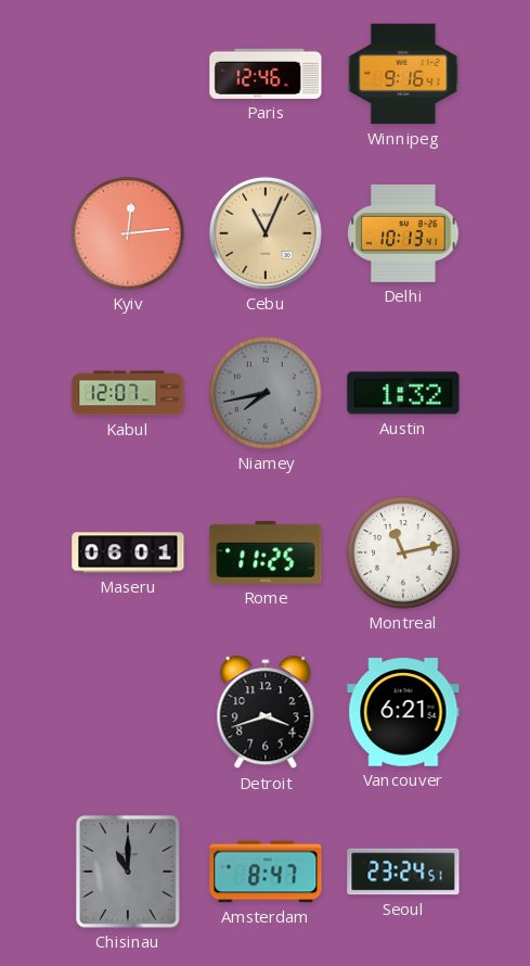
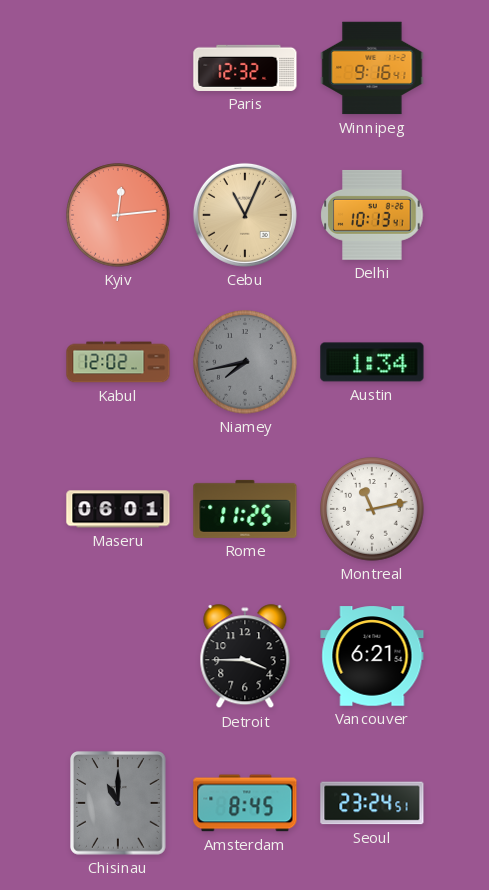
Paris: 12:46 -> 12:32
Kabul: 12:07 -> 12:02
Austin: 1:32 -> 1:34
Detroit: 3:42 -> 3:45
Amsterdam: 8:47 -> 8:45
